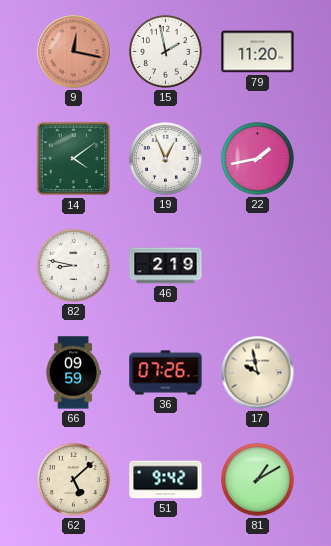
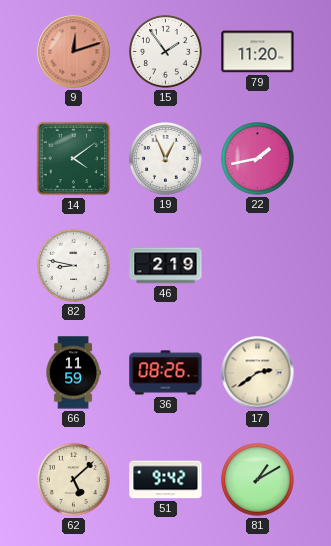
9: 12:17 -> 12:12
15: 1:58 -> 1:54
66: 09:59 -> 11:59
36: 07:26 -> 08:26
17: 9:58 -> 2:39
